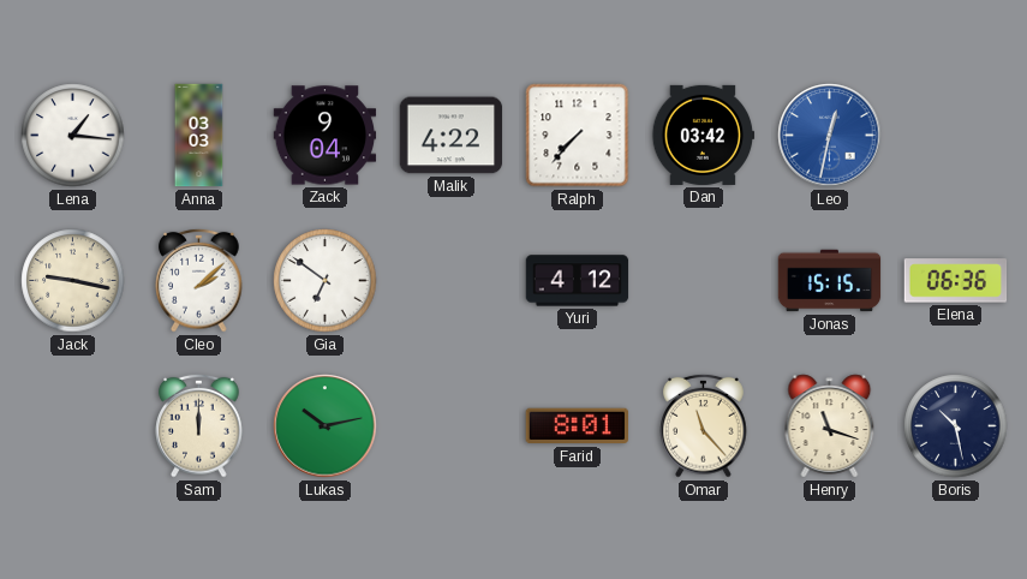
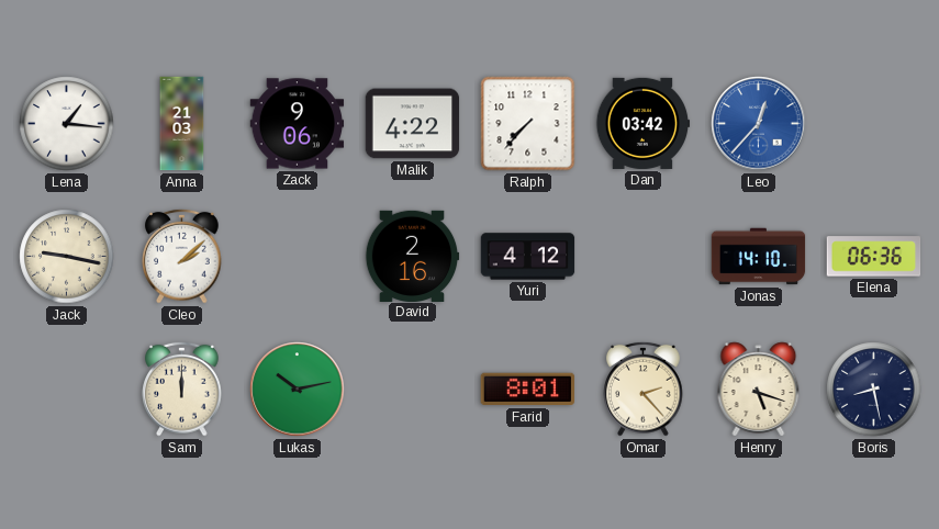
Anna: 03:03 -> 21:03
Zack: 9:04 -> 9:06
Leo: 12:32 -> 12:37
Gia: 6:51 -> none
David: none -> 2:16
Jonas: 15:15 -> 14:10
Omar: 11:23 -> 2:23
Henry: 11:18 -> 5:18
Boris: 10:28 -> 8:28
